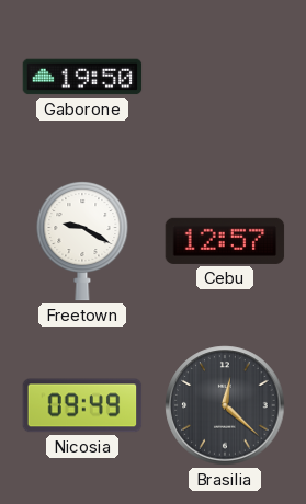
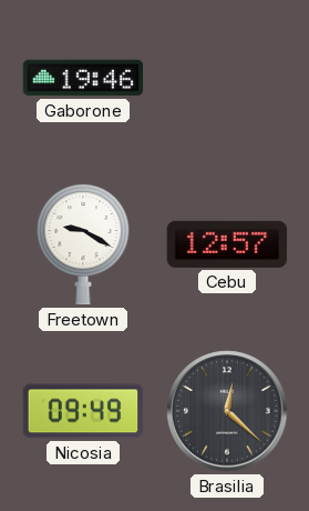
Gaborone: 19:50 -> 19:46
